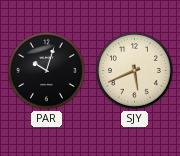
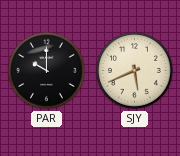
PAR: 10:03 -> 10:00
